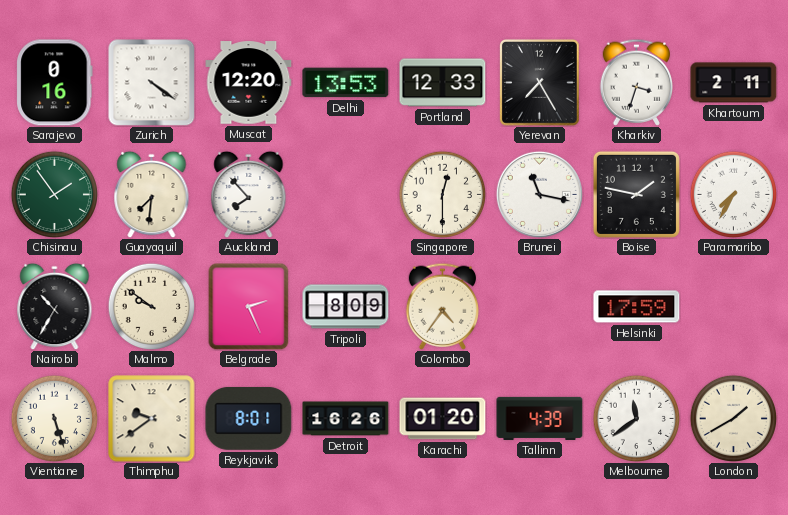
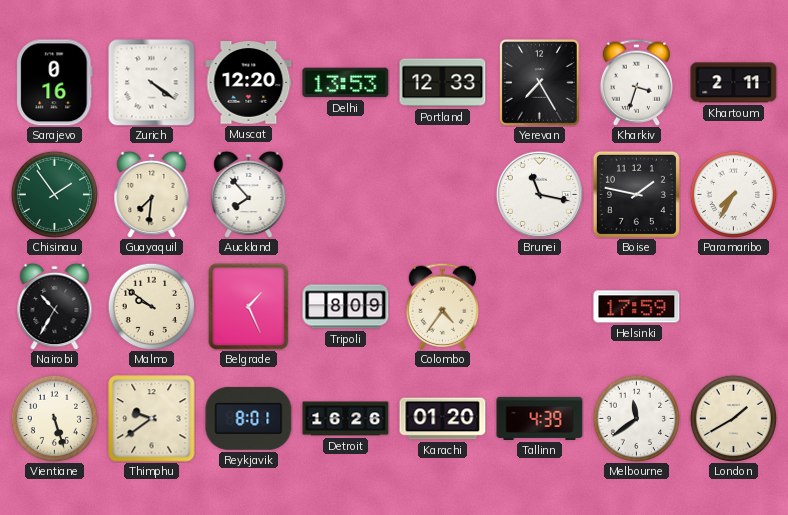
Singapore: 12:30 -> none
Belgrade: 2:26 -> 1:26
